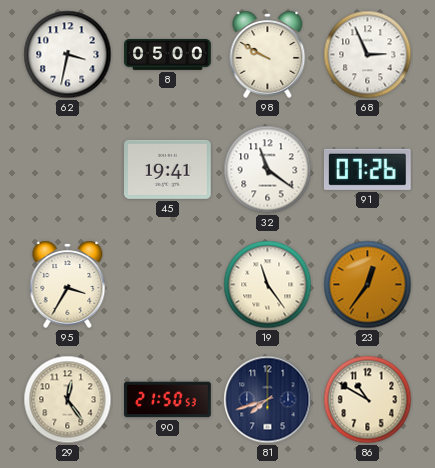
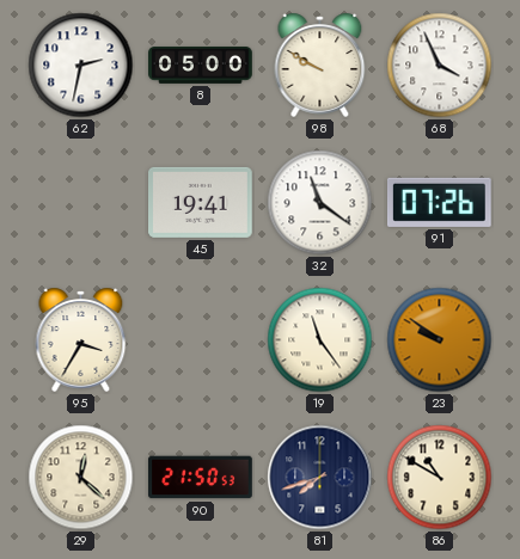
62: 3:32 -> 2:32
68: 2:56 -> 3:56
23: 12:36 -> 9:51
29: 12:24 -> 12:22
